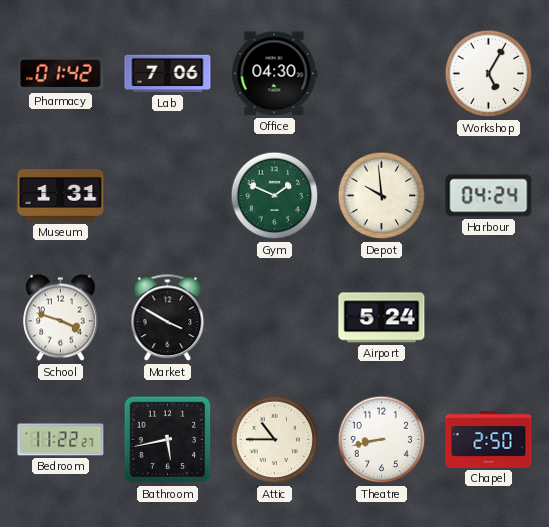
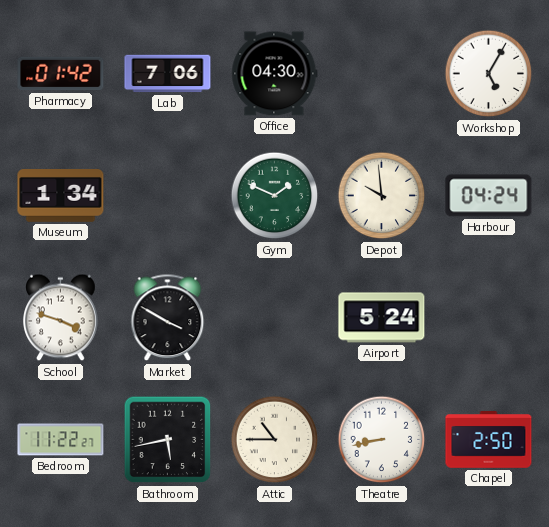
Museum: 1:31 -> 1:34
